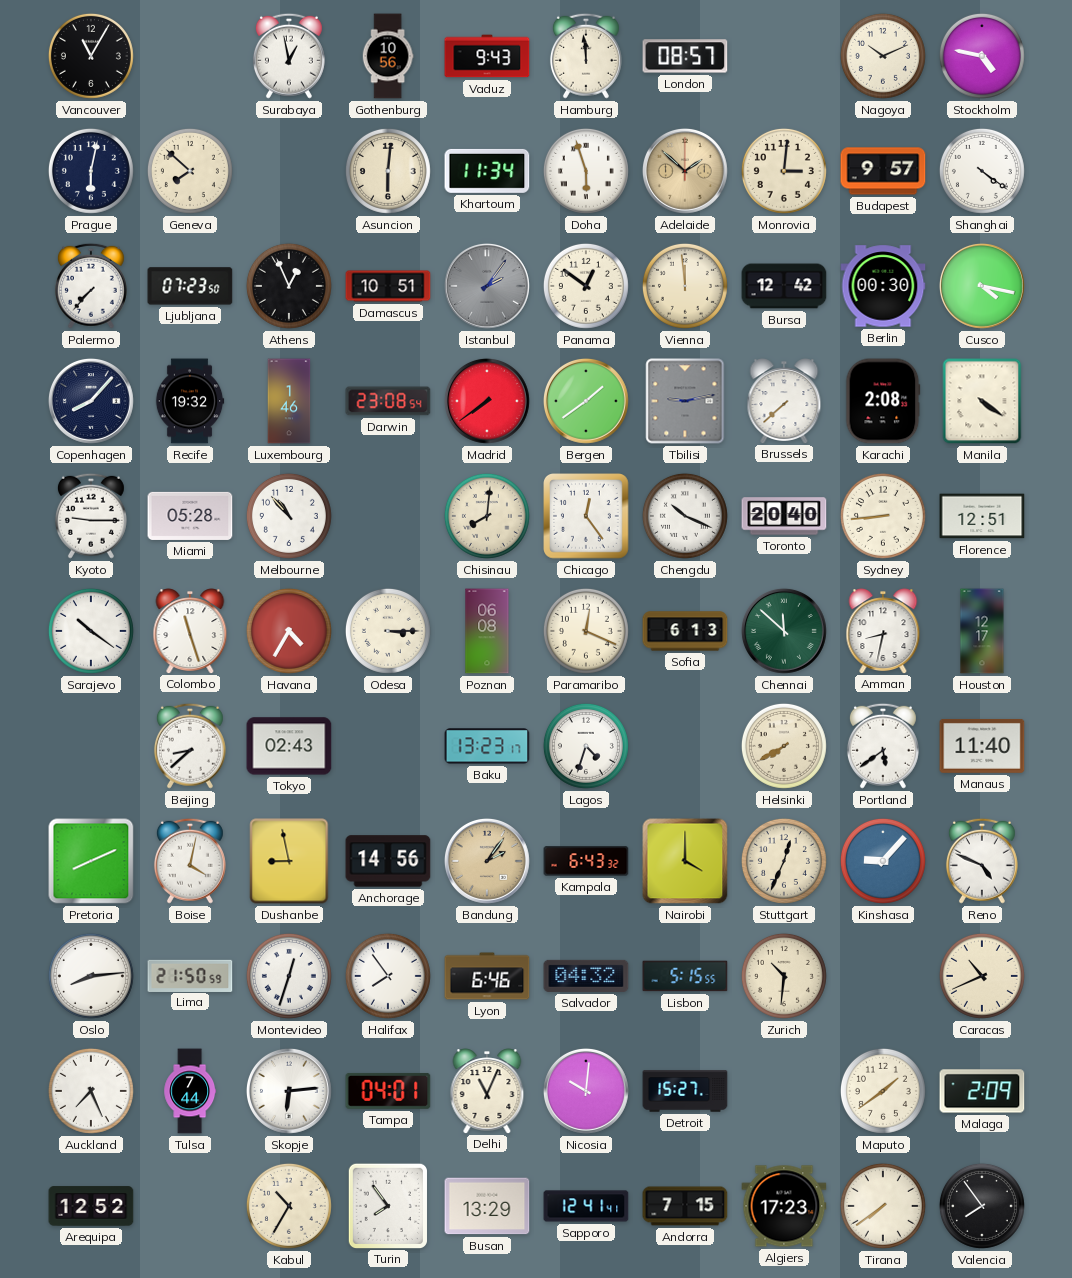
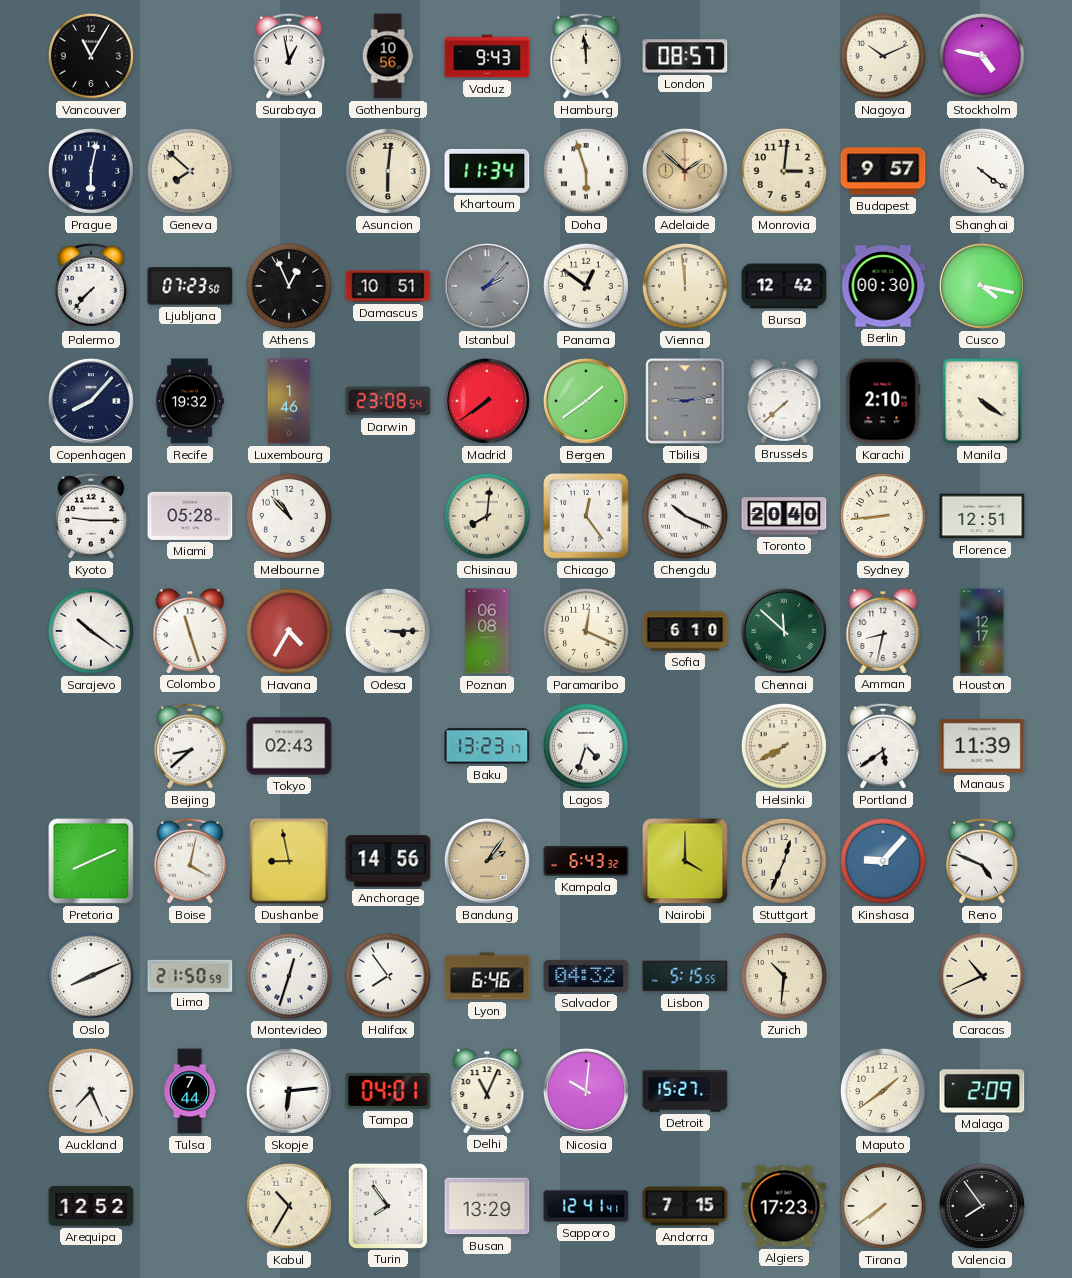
Istanbul: 2:06 -> 2:07
Karachi: 2:08 -> 2:10
Sofia: 6:13 -> 6:10
Manaus: 11:40 -> 11:39
Oslo: 8:14 -> 8:11
